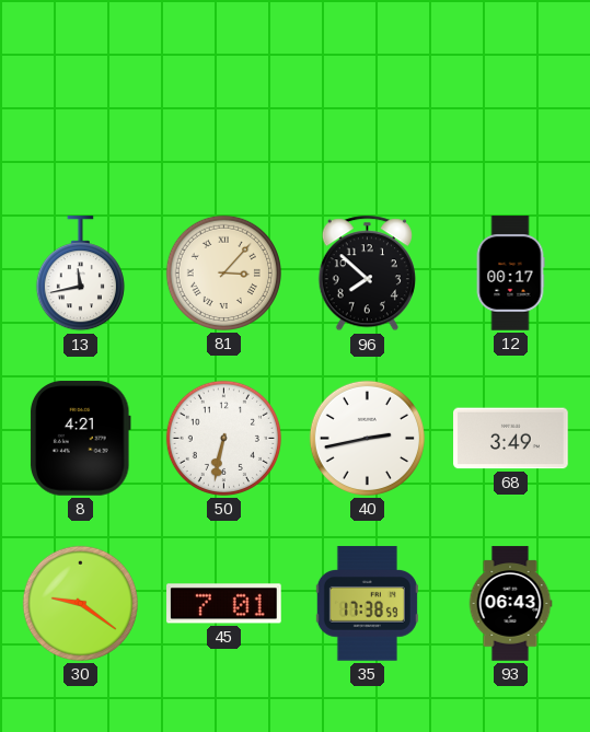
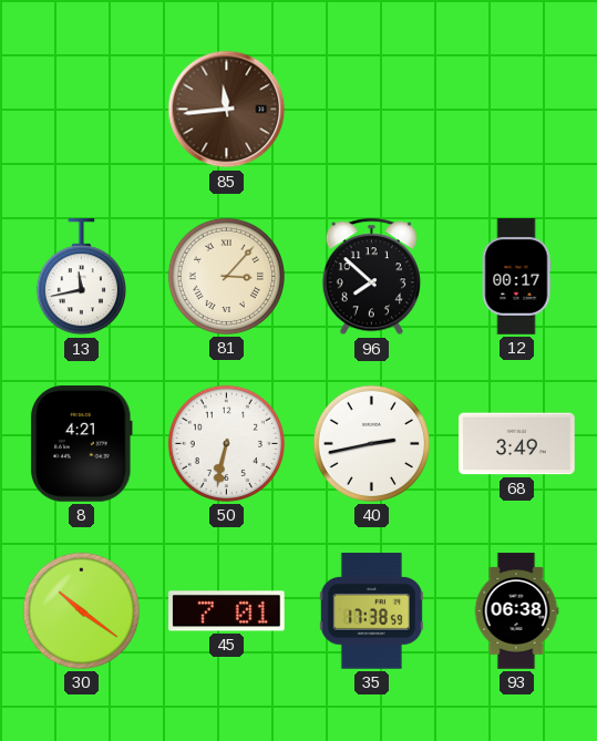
85: none -> 11:44
30: 9:21 -> 10:21
93: 06:43 -> 06:38
